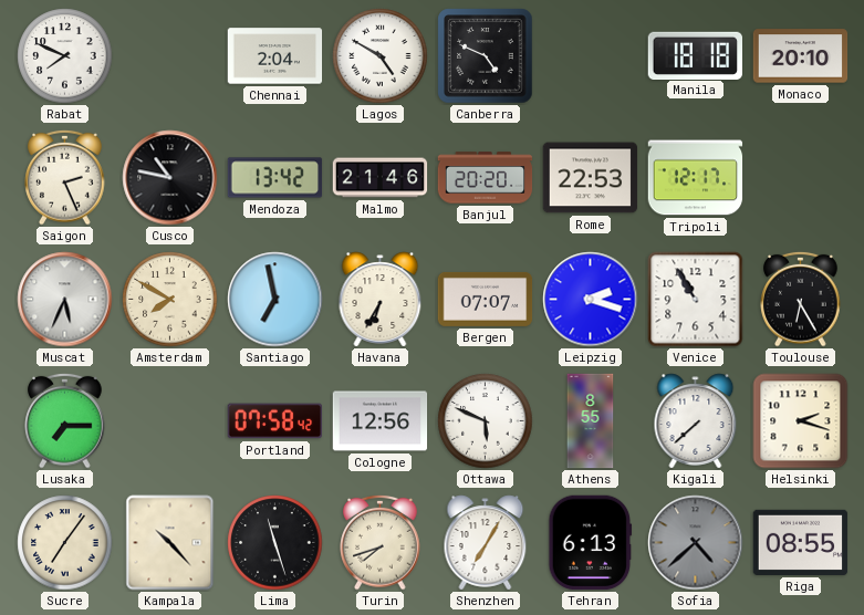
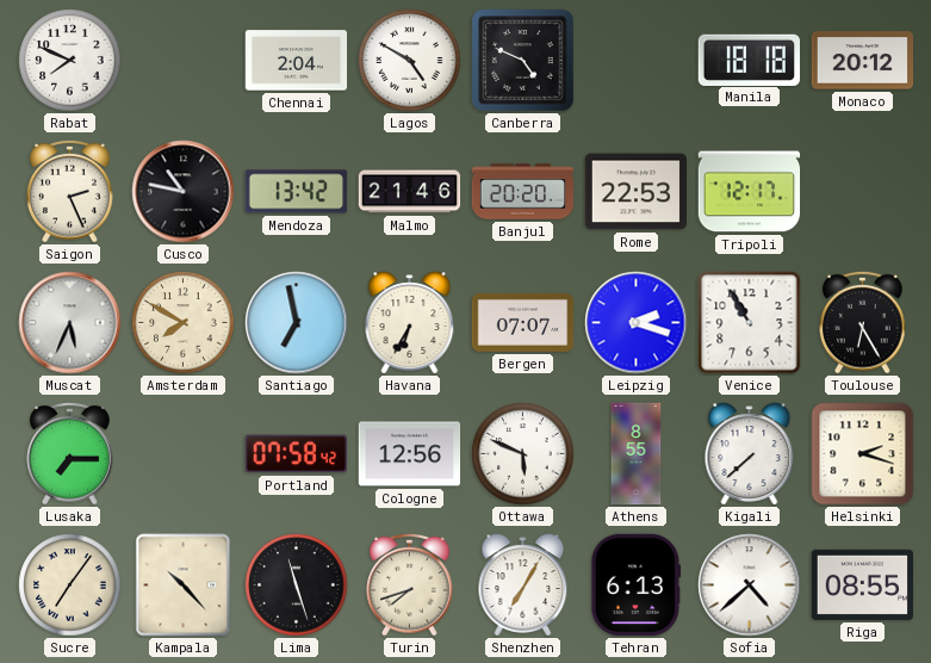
Monaco: 20:10 -> 20:12
Sofia dial: grey -> white
